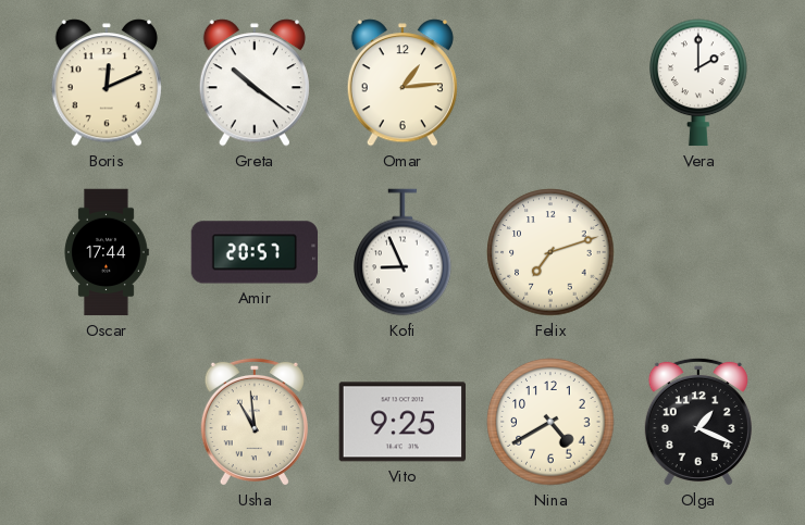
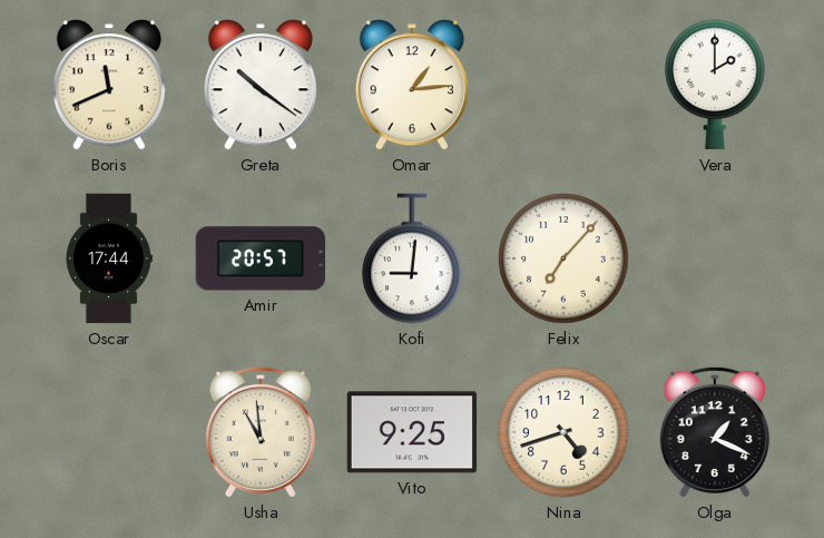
Boris: 12:11 -> 11:41
Kofi: 8:56 -> 9:01
Felix: 7:12 -> 7:07
Nina: 4:40 -> 4:42
